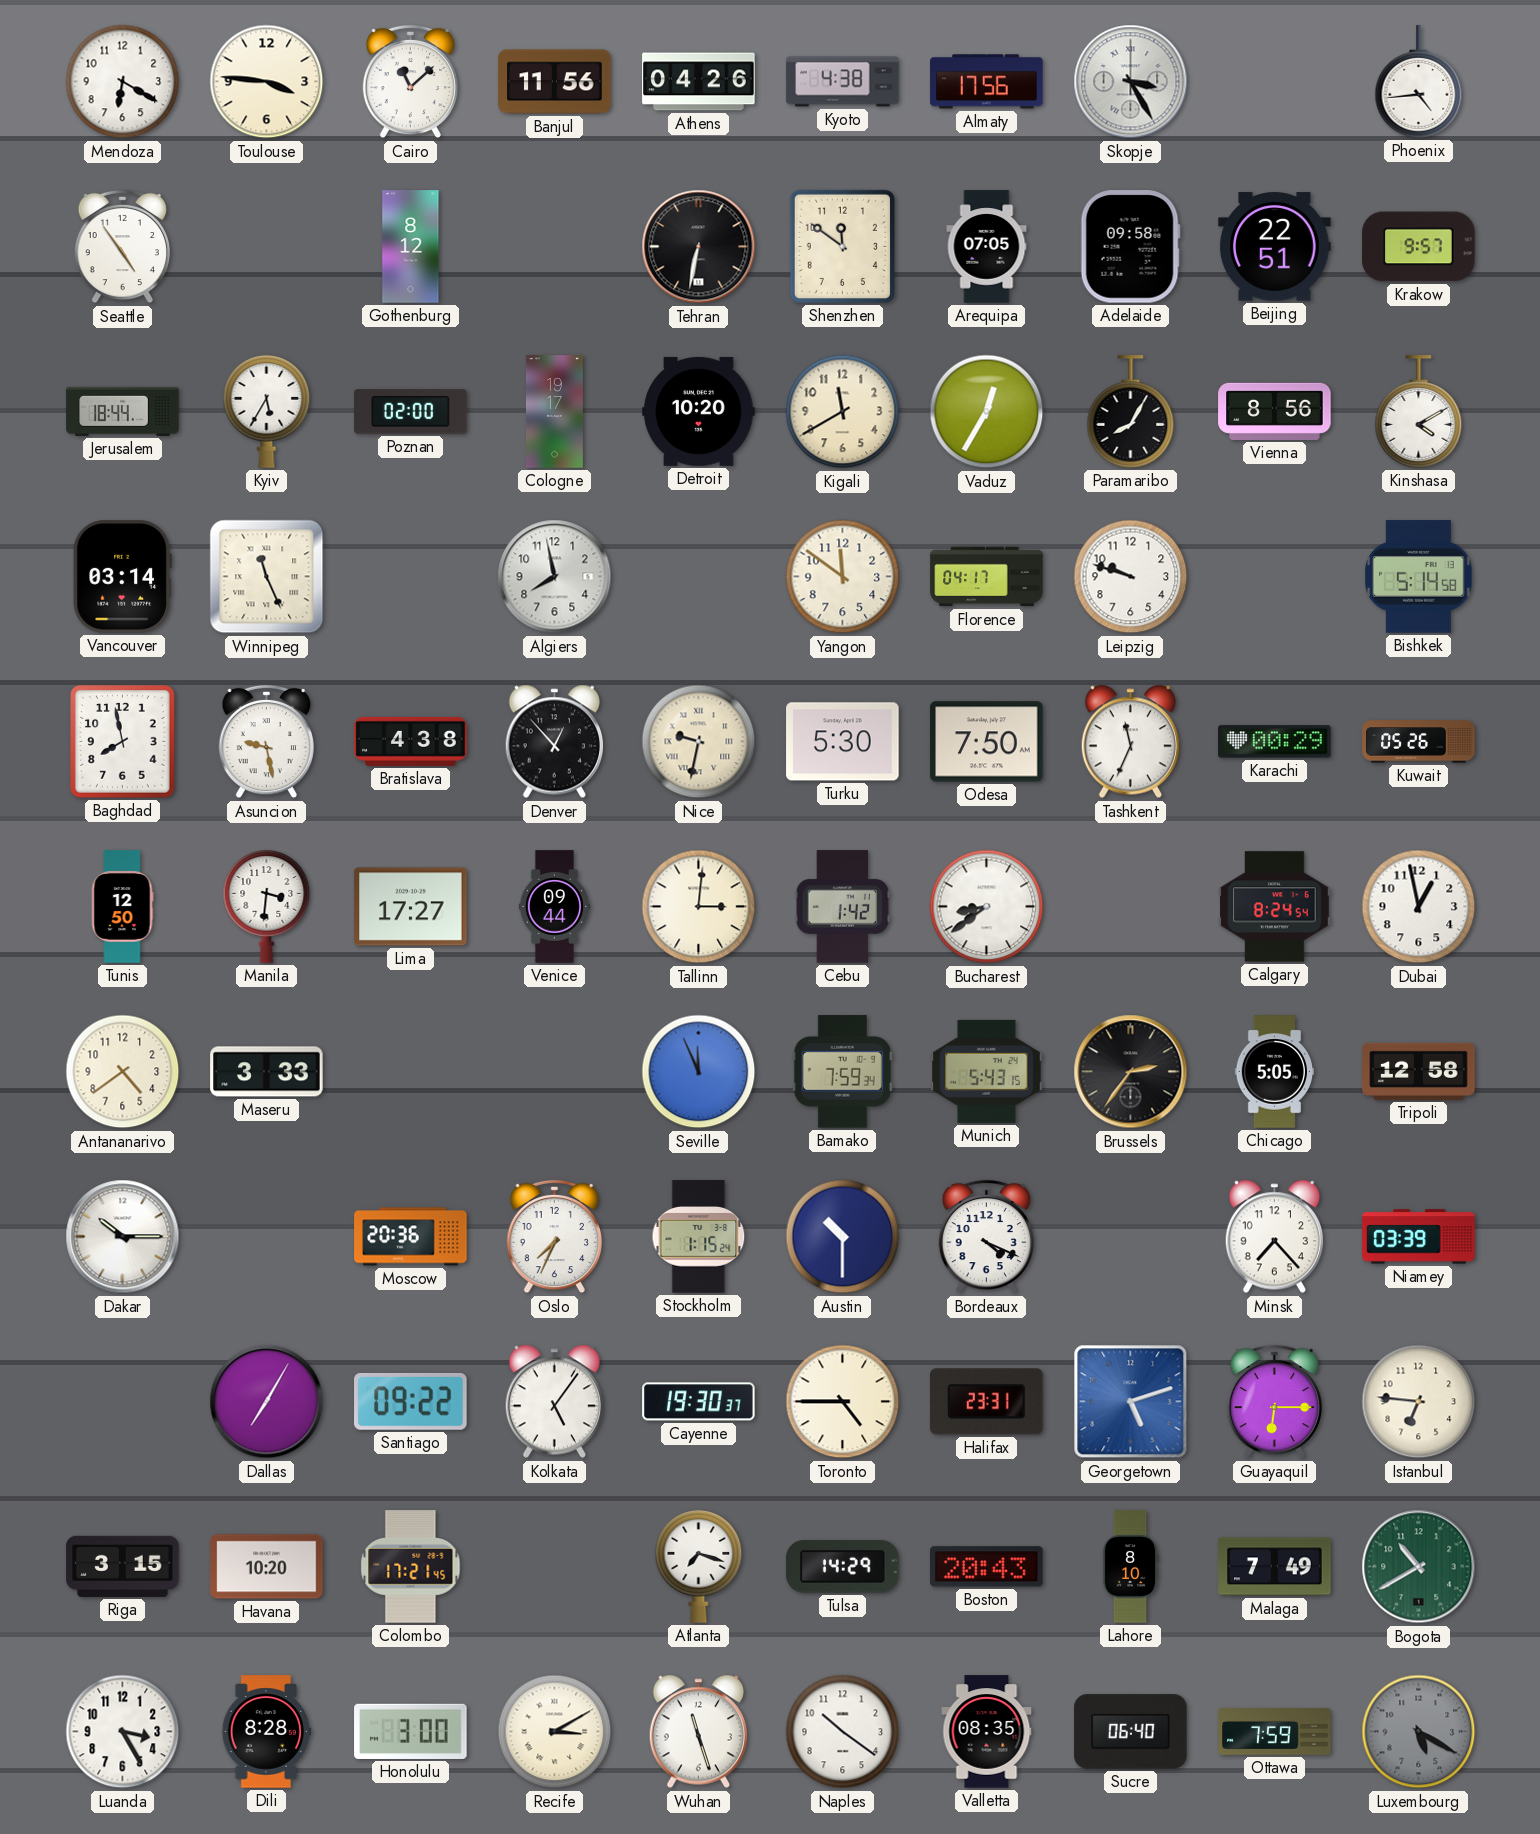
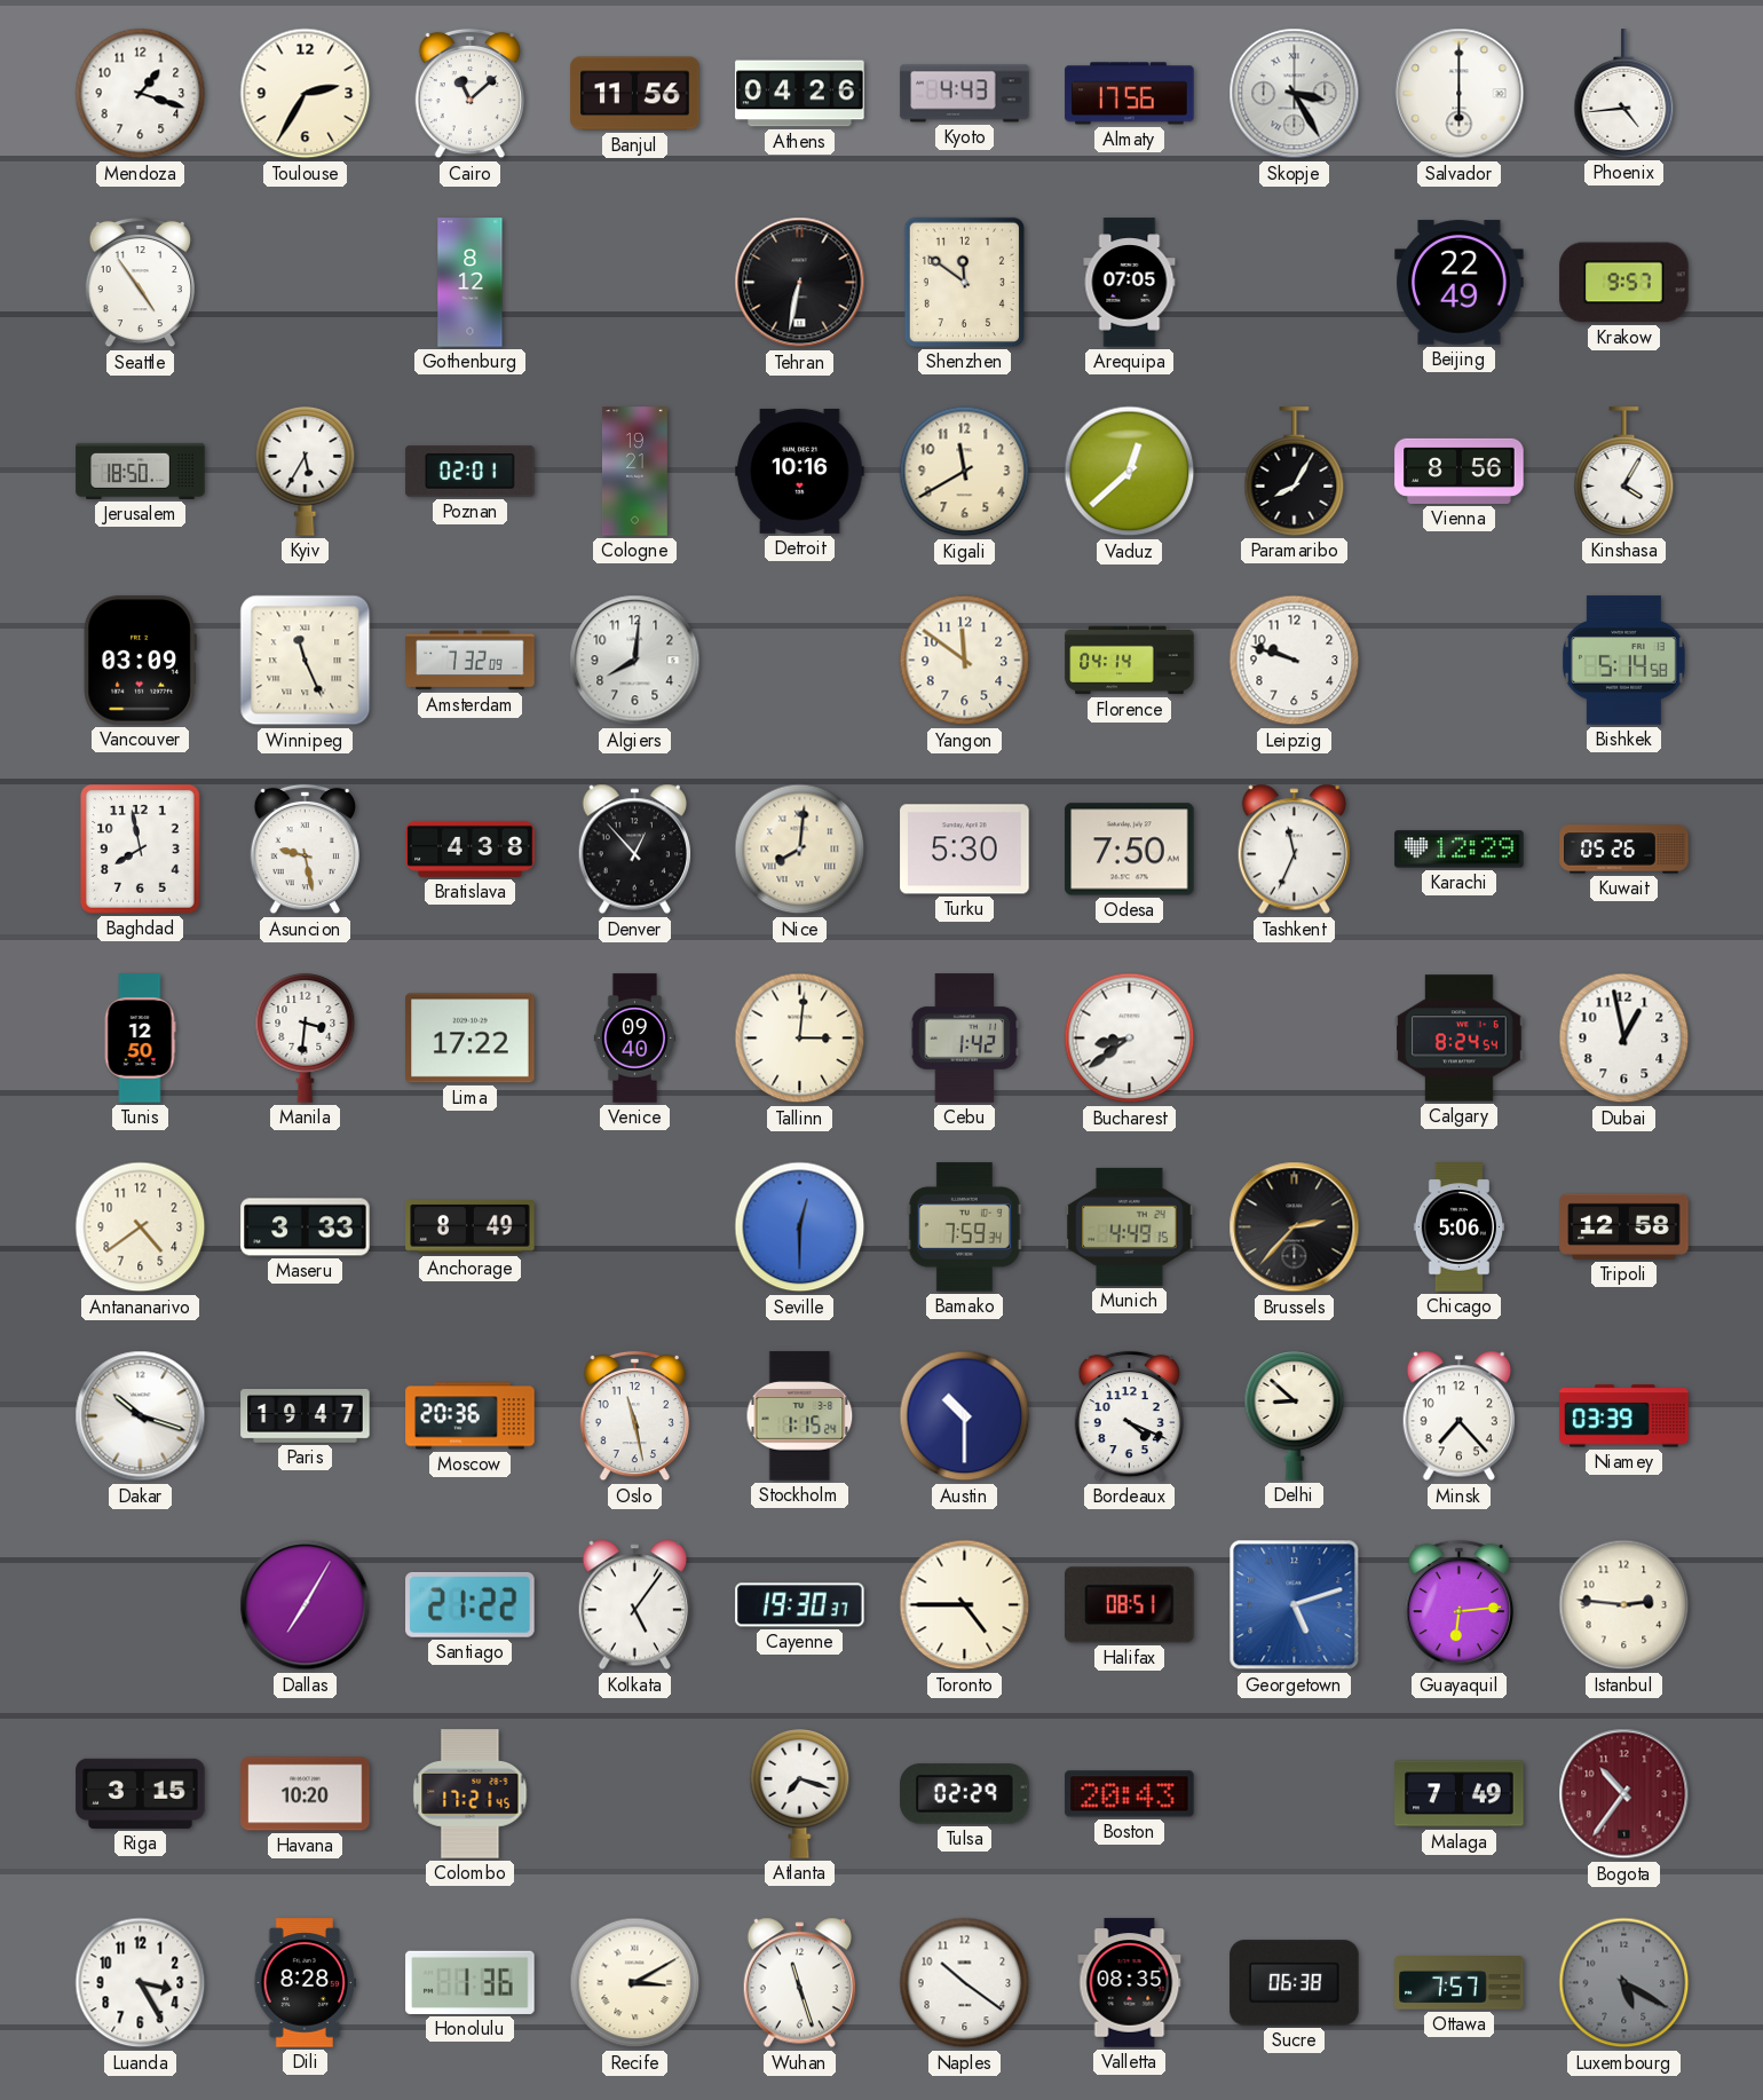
Mendoza: 6:20 -> 1:18
Toulouse: 3:46 -> 2:35
Kyoto: 4:38 -> 4:43
Salvador: none -> 6:00
Adelaide: 09:58 -> none
Beijing: 22:51 -> 22:49
Jerusalem: 18:44 -> 18:50
Poznan: 02:00 -> 02:01
Cologne: 19:17 -> 19:21
Detroit: 10:20 -> 10:16
Vaduz: 12:35 -> 12:38
Kinshasa: 4:10 -> 4:05
Vancouver: 03:14 -> 03:09
Amsterdam: none -> 7:32
Algiers: 7:58 -> 8:01
Florence: 04:17 -> 04:14
Nice: 9:32 -> 8:01
Karachi: 00:29 -> 12:29
Lima: 17:27 -> 17:22
Venice: 09:44 -> 09:40
Anchorage: none -> 8:49
Seville: 11:56 -> 12:30
Munich: 5:43 -> 4:49
Brussels: 2:36 -> 2:37
Chicago: 5:05 -> 5:06
Dakar: 10:15 -> 10:18
Paris: none -> 19:47
Oslo: 7:34 -> 11:28
Delhi: none -> 8:52
Santiago: 09:22 -> 21:22
Halifax: 23:31 -> 08:51
Guayaquil: 6:15 -> 6:14
Istanbul: 6:46 -> 2:46
Tulsa: 14:29 -> 02:29
Lahore: 8:10 -> none
Bogota: 10:40 -> 10:36
Bogota dial: green -> burgundy
Honolulu: 3:00 -> 1:36
Sucre: 06:40 -> 06:38
Ottawa: 7:59 -> 7:57
